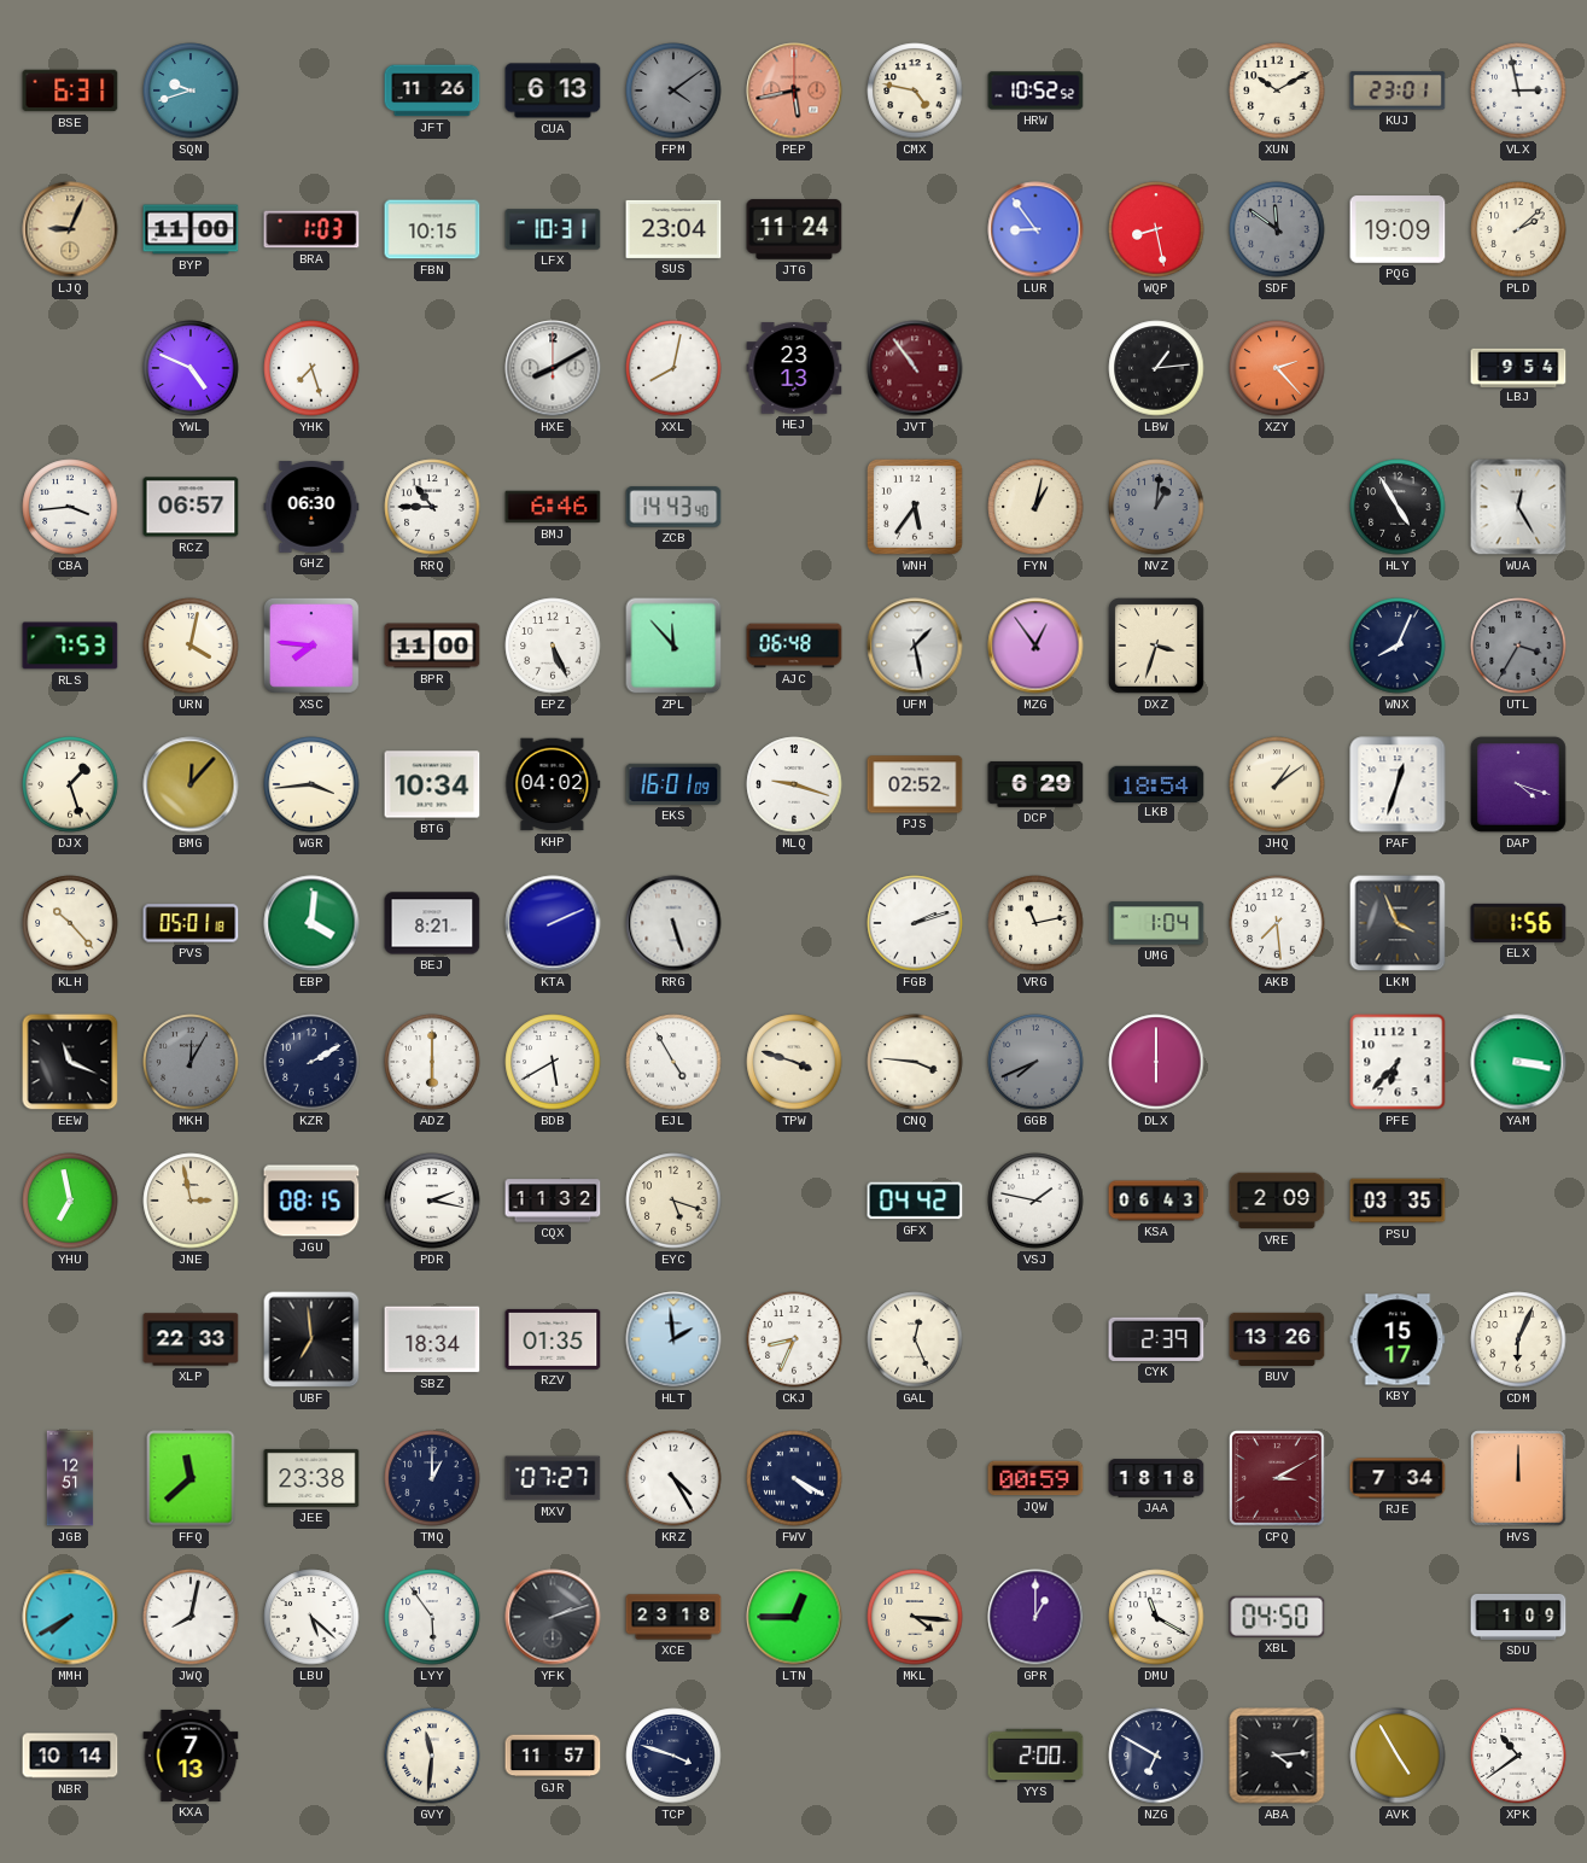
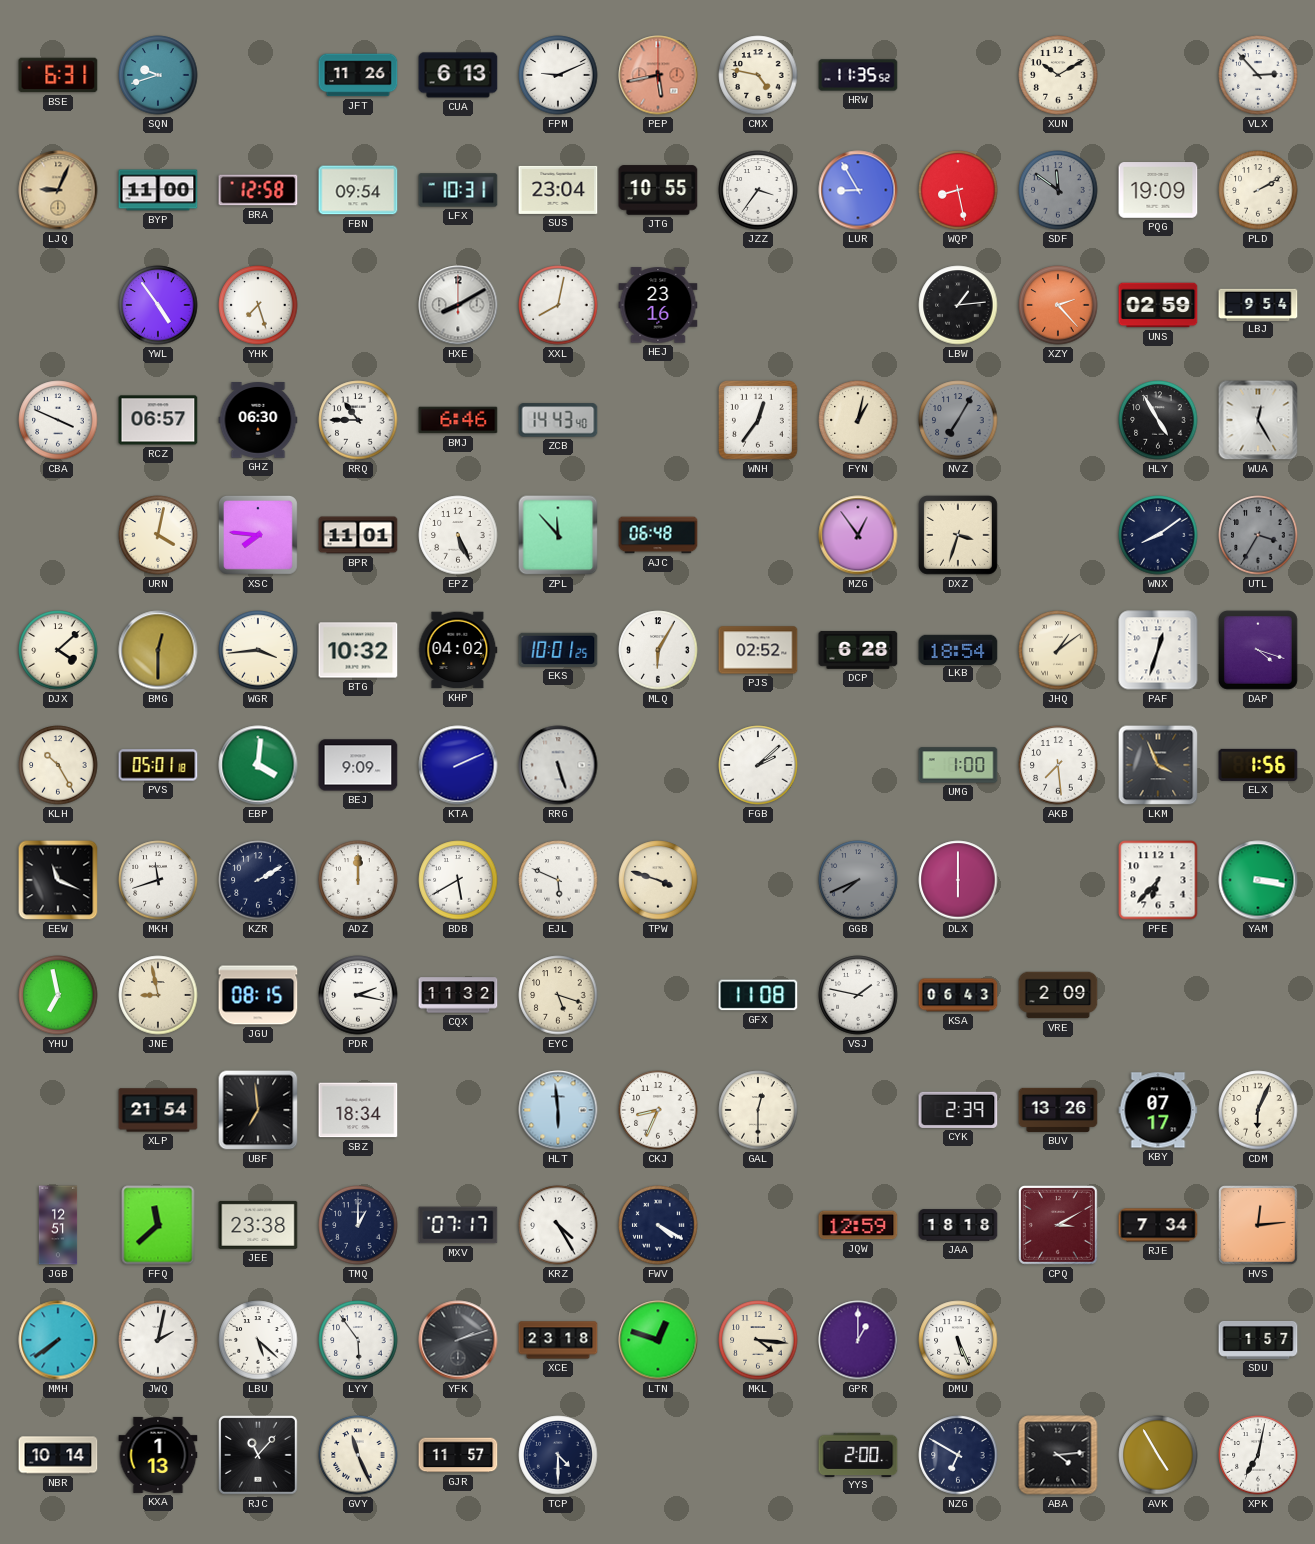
FPM: 4:09 -> 9:11
FPM dial: grey -> white
HRW: 10:52 -> 11:35
KUJ: 23:01 -> none
VLX: 2:58 -> 2:53
BRA: 1:03 -> 12:58
FBN: 10:15 -> 09:54
JTG: 11:24 -> 10:55
JZZ: none -> 3:36
LUR: 8:54 -> 8:55
PLD: 2:08 -> 2:10
YWL: 4:49 -> 4:54
HEJ: 23:13 -> 23:16
JVT: 10:54 -> none
UNS: none -> 02:59
CBA: 3:44 -> 3:49
WNH: 5:36 -> 12:36
NVZ: 1:01 -> 7:05
RLS: 7:53 -> none
BPR: 11:00 -> 11:01
UFM: 1:28 -> none
WNX: 8:04 -> 8:09
DJX: 1:27 -> 4:08
BMG: 12:07 -> 12:30
BTG: 10:34 -> 10:32
EKS: 16:01 -> 10:01
MLQ: 9:18 -> 6:05
DCP: 6:29 -> 6:28
KLH: 10:23 -> 10:25
BEJ: 8:21 -> 9:09
FGB: 2:12 -> 2:08
VRG: 11:13 -> none
UMG: 1:04 -> 1:00
MKH: 12:05 -> 11:42
MKH dial: grey -> white
ADZ: 6:00 -> 12:00
EJL: 4:55 -> 5:49
CNQ: 3:46 -> none
JNE: 2:58 -> 8:58
GFX: 04:42 -> 11:08
PSU: 03:35 -> none
XLP: 22:33 -> 21:54
RZV: 01:35 -> none
HLT: 1:59 -> 5:59
GAL: 12:26 -> 12:30
KBY: 15:17 -> 07:17
MXV: 07:27 -> 07:17
JQW: 00:59 -> 12:59
HVS: 12:00 -> 12:14
MMH: 7:40 -> 7:39
JWQ: 8:02 -> 2:02
LTN: 12:45 -> 12:48
DMU: 11:20 -> 5:26
XBL: 04:50 -> none
SDU: 1:09 -> 1:57
KXA: 7:13 -> 1:13
RJC: none -> 11:07
GVY: 11:31 -> 11:26
TCP: 3:48 -> 4:30
XPK: 10:39 -> 7:02
